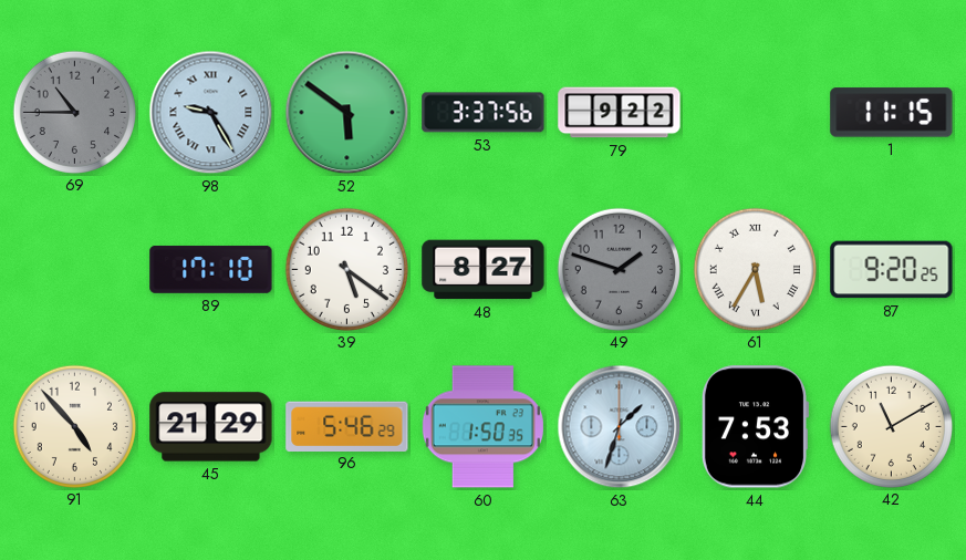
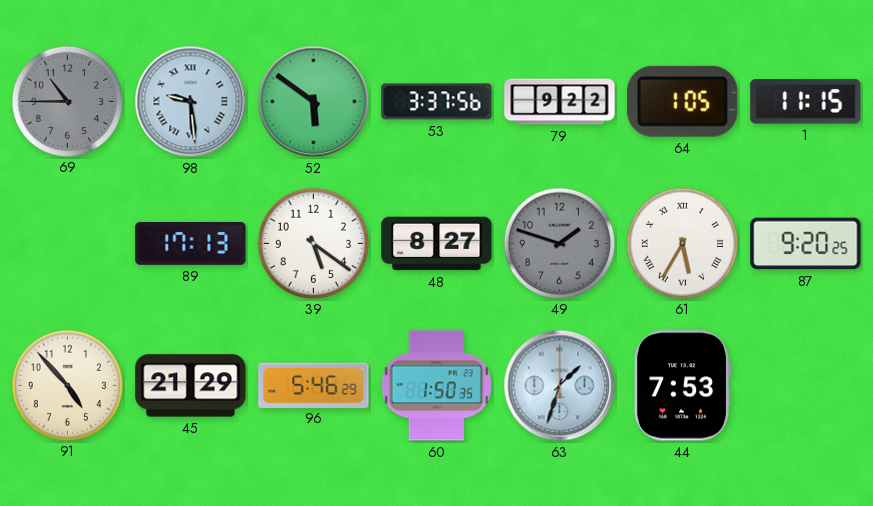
98: 9:25 -> 9:29
64: none -> 1:05
89: 17:10 -> 17:13
42: 11:10 -> none
